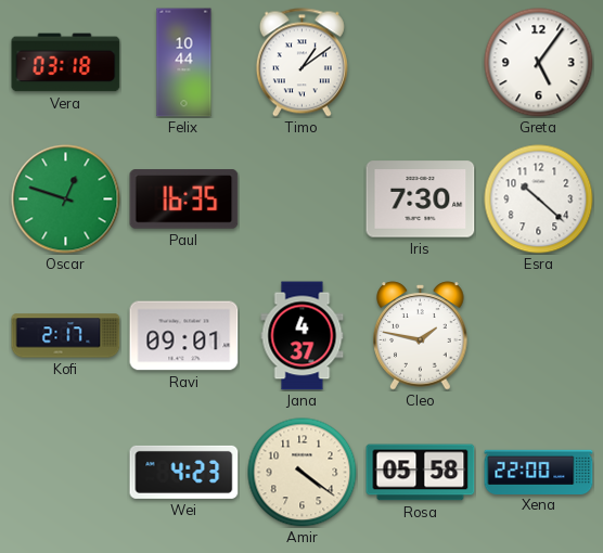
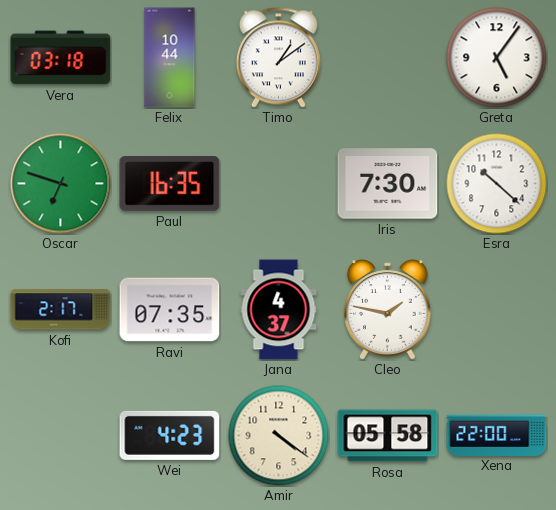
Oscar: 12:48 -> 6:48
Ravi: 09:01 -> 07:35
